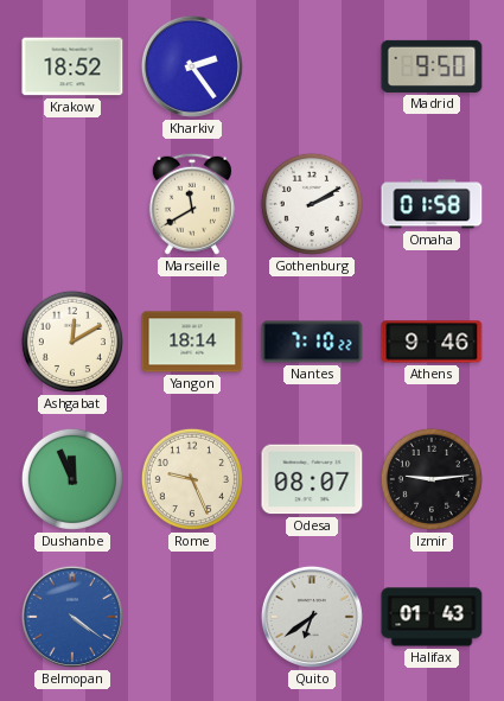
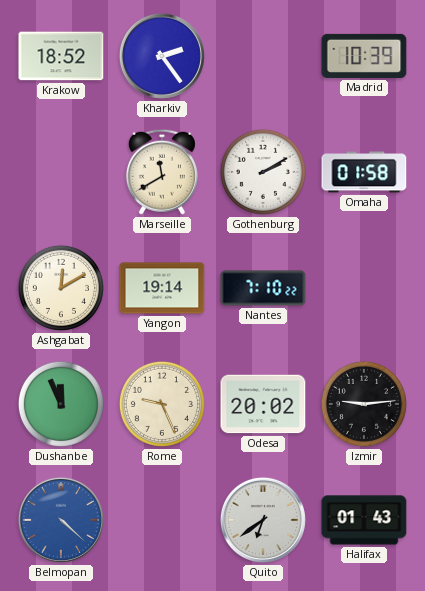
Madrid: 9:50 -> 10:39
Yangon: 18:14 -> 19:14
Athens: 9:46 -> none
Odesa: 08:07 -> 20:02
Belmopan: 4:21 -> 4:22
